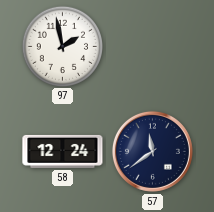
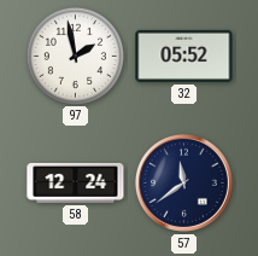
32: none -> 05:52
